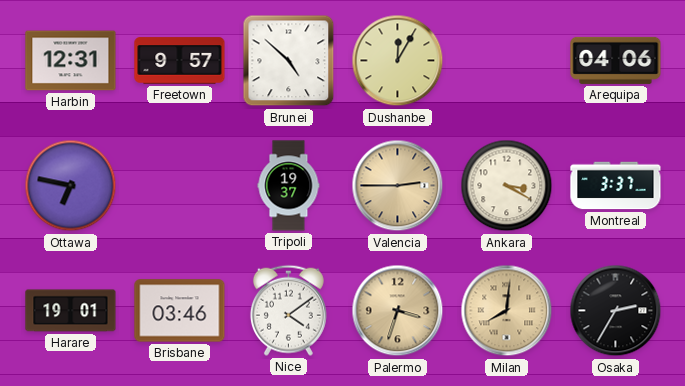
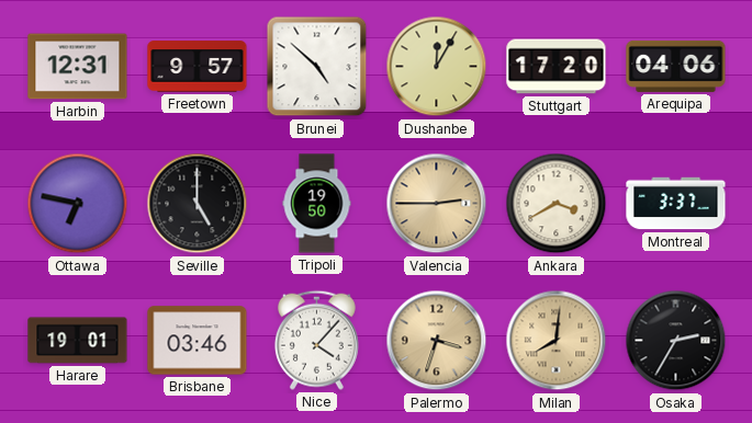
Stuttgart: none -> 17:20
Seville: none -> 5:00
Tripoli: 19:37 -> 19:50
Ankara: 3:20 -> 3:40
Nice: 4:09 -> 4:07
